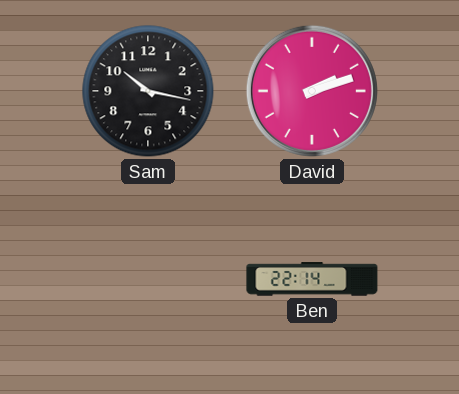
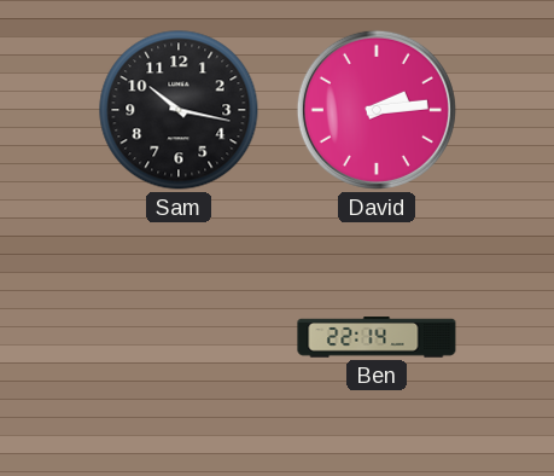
David: 2:12 -> 2:14
